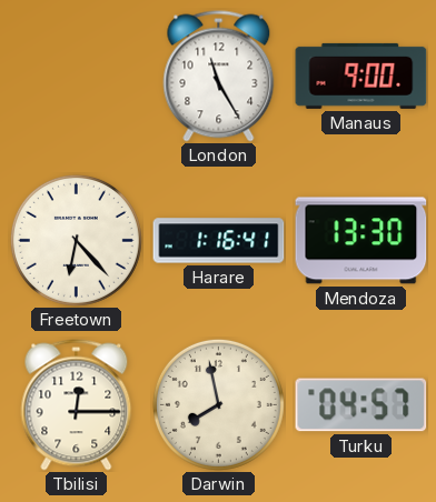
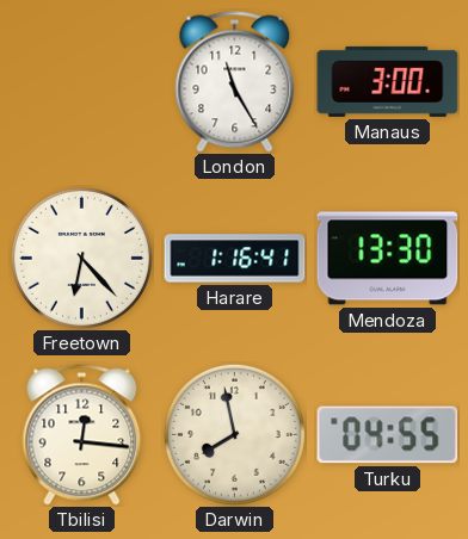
Manaus: 9:00 -> 3:00
Tbilisi: 12:15 -> 12:16
Turku: 04:57 -> 04:55
